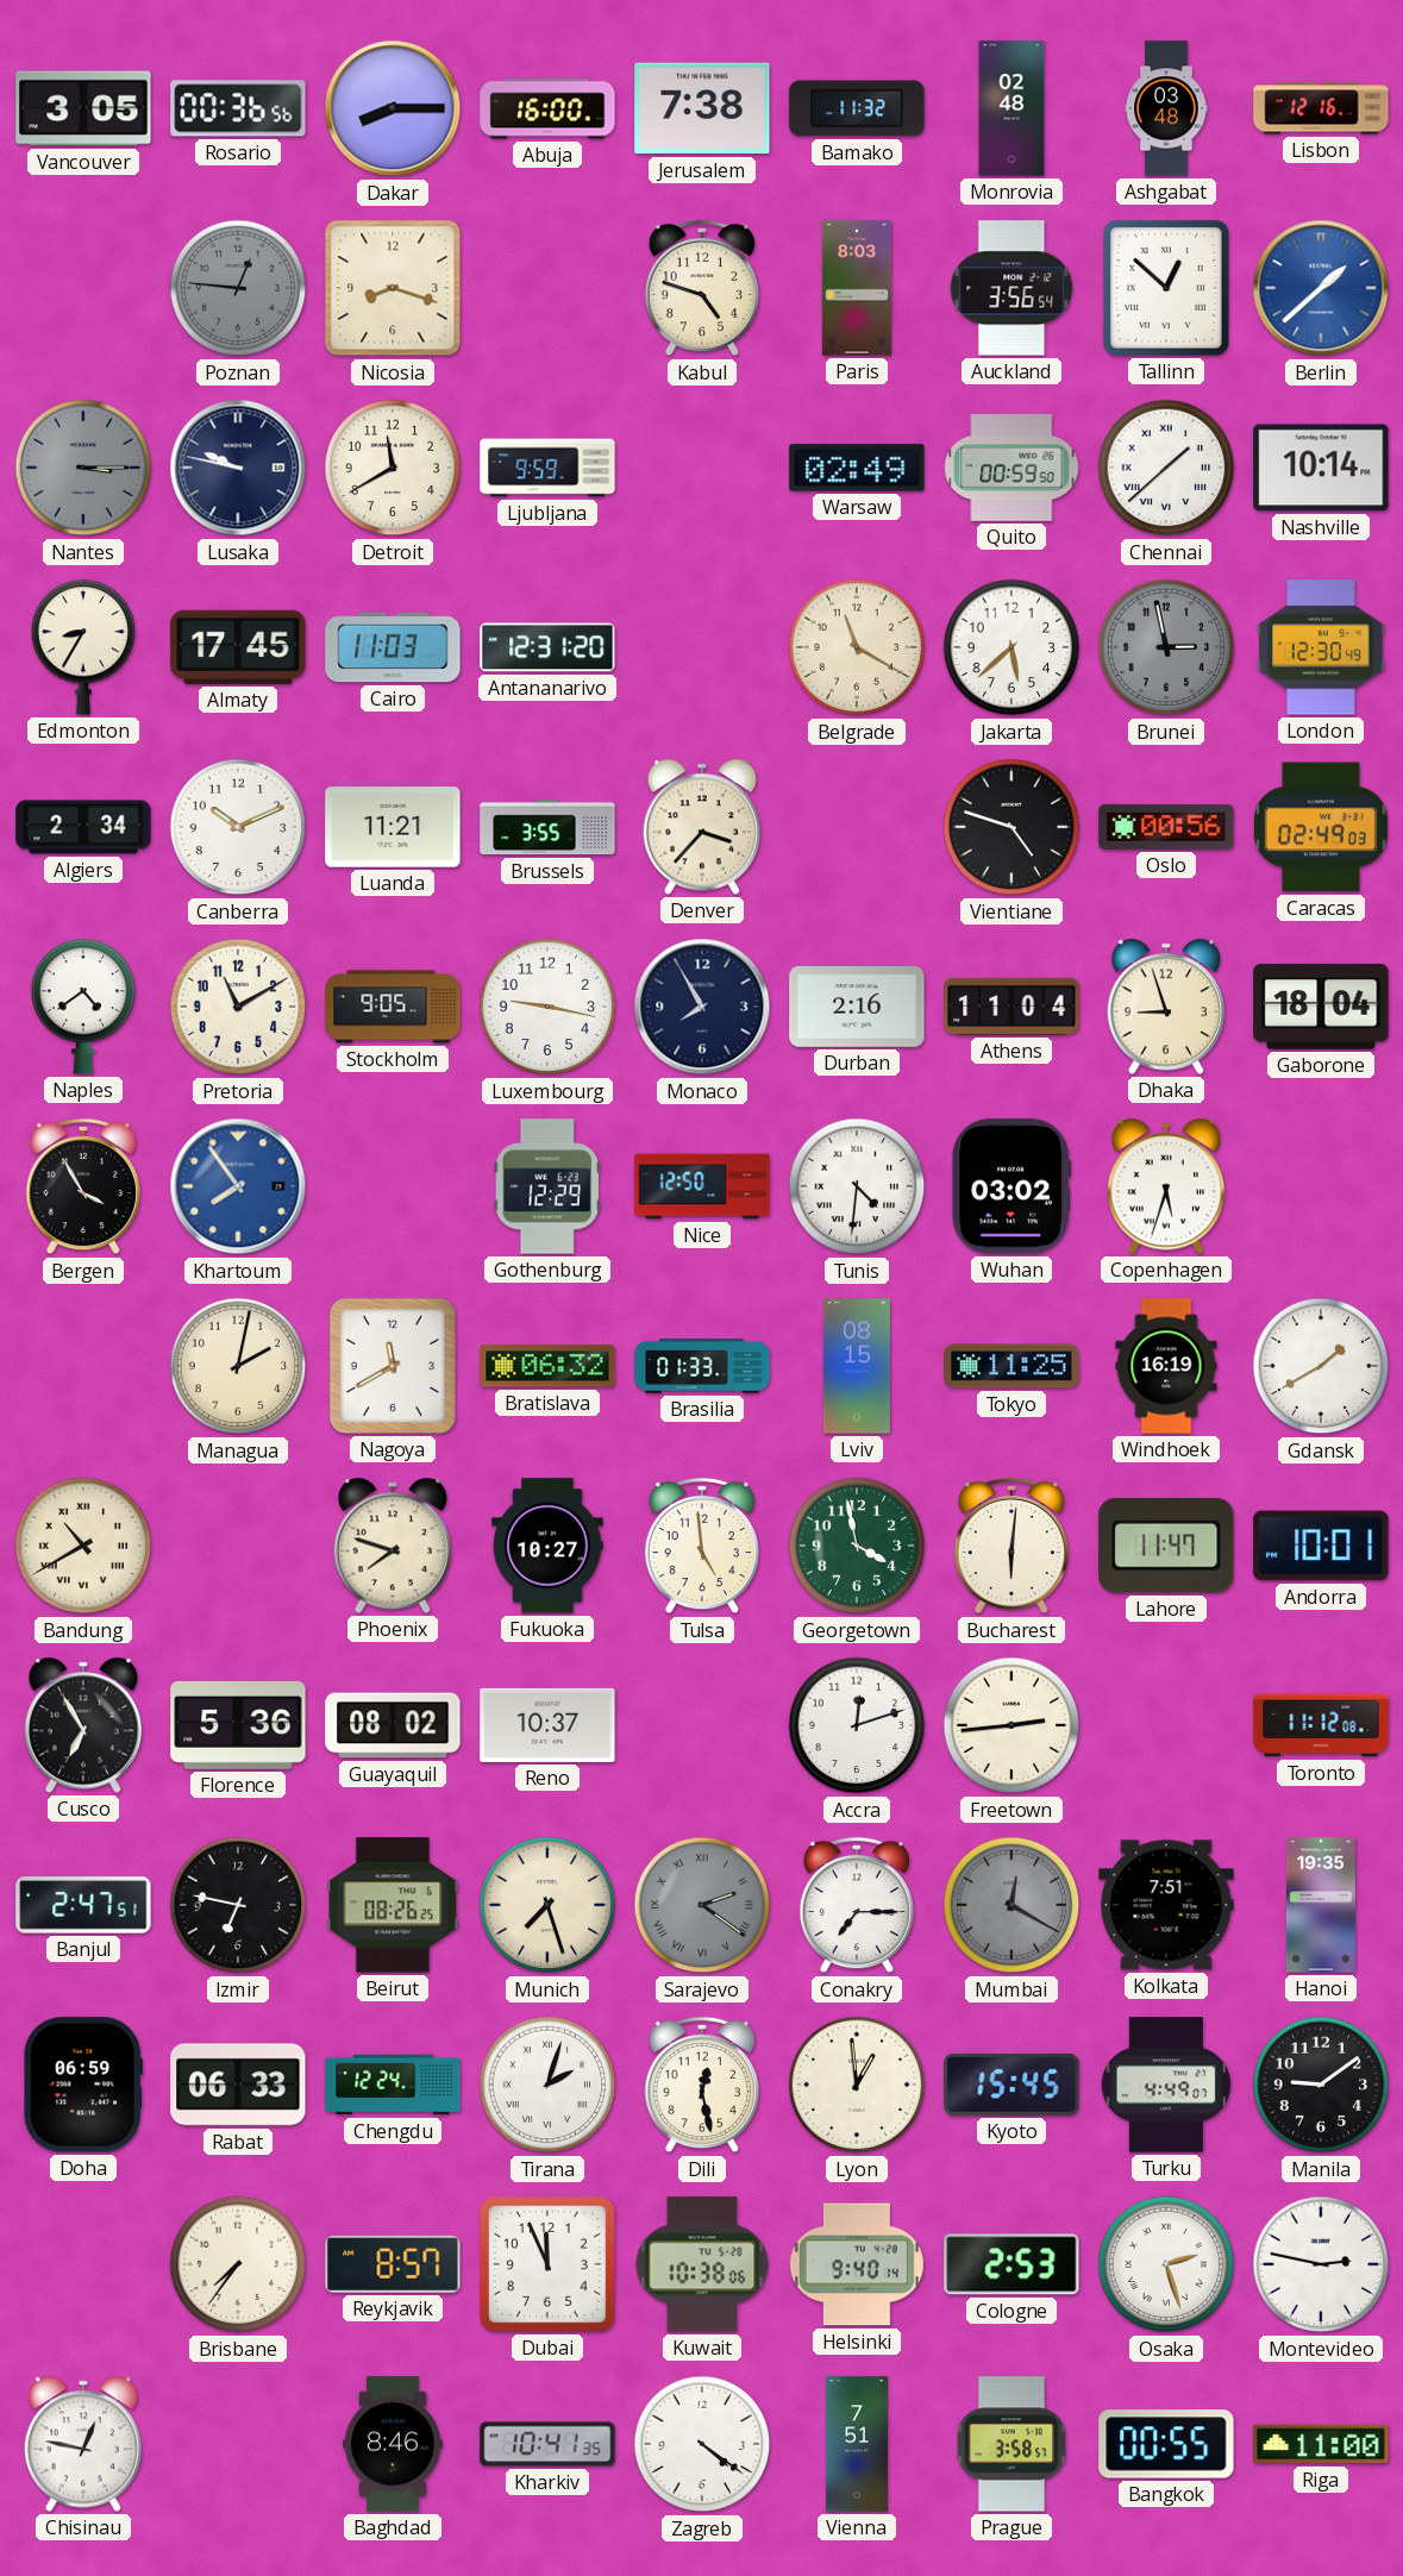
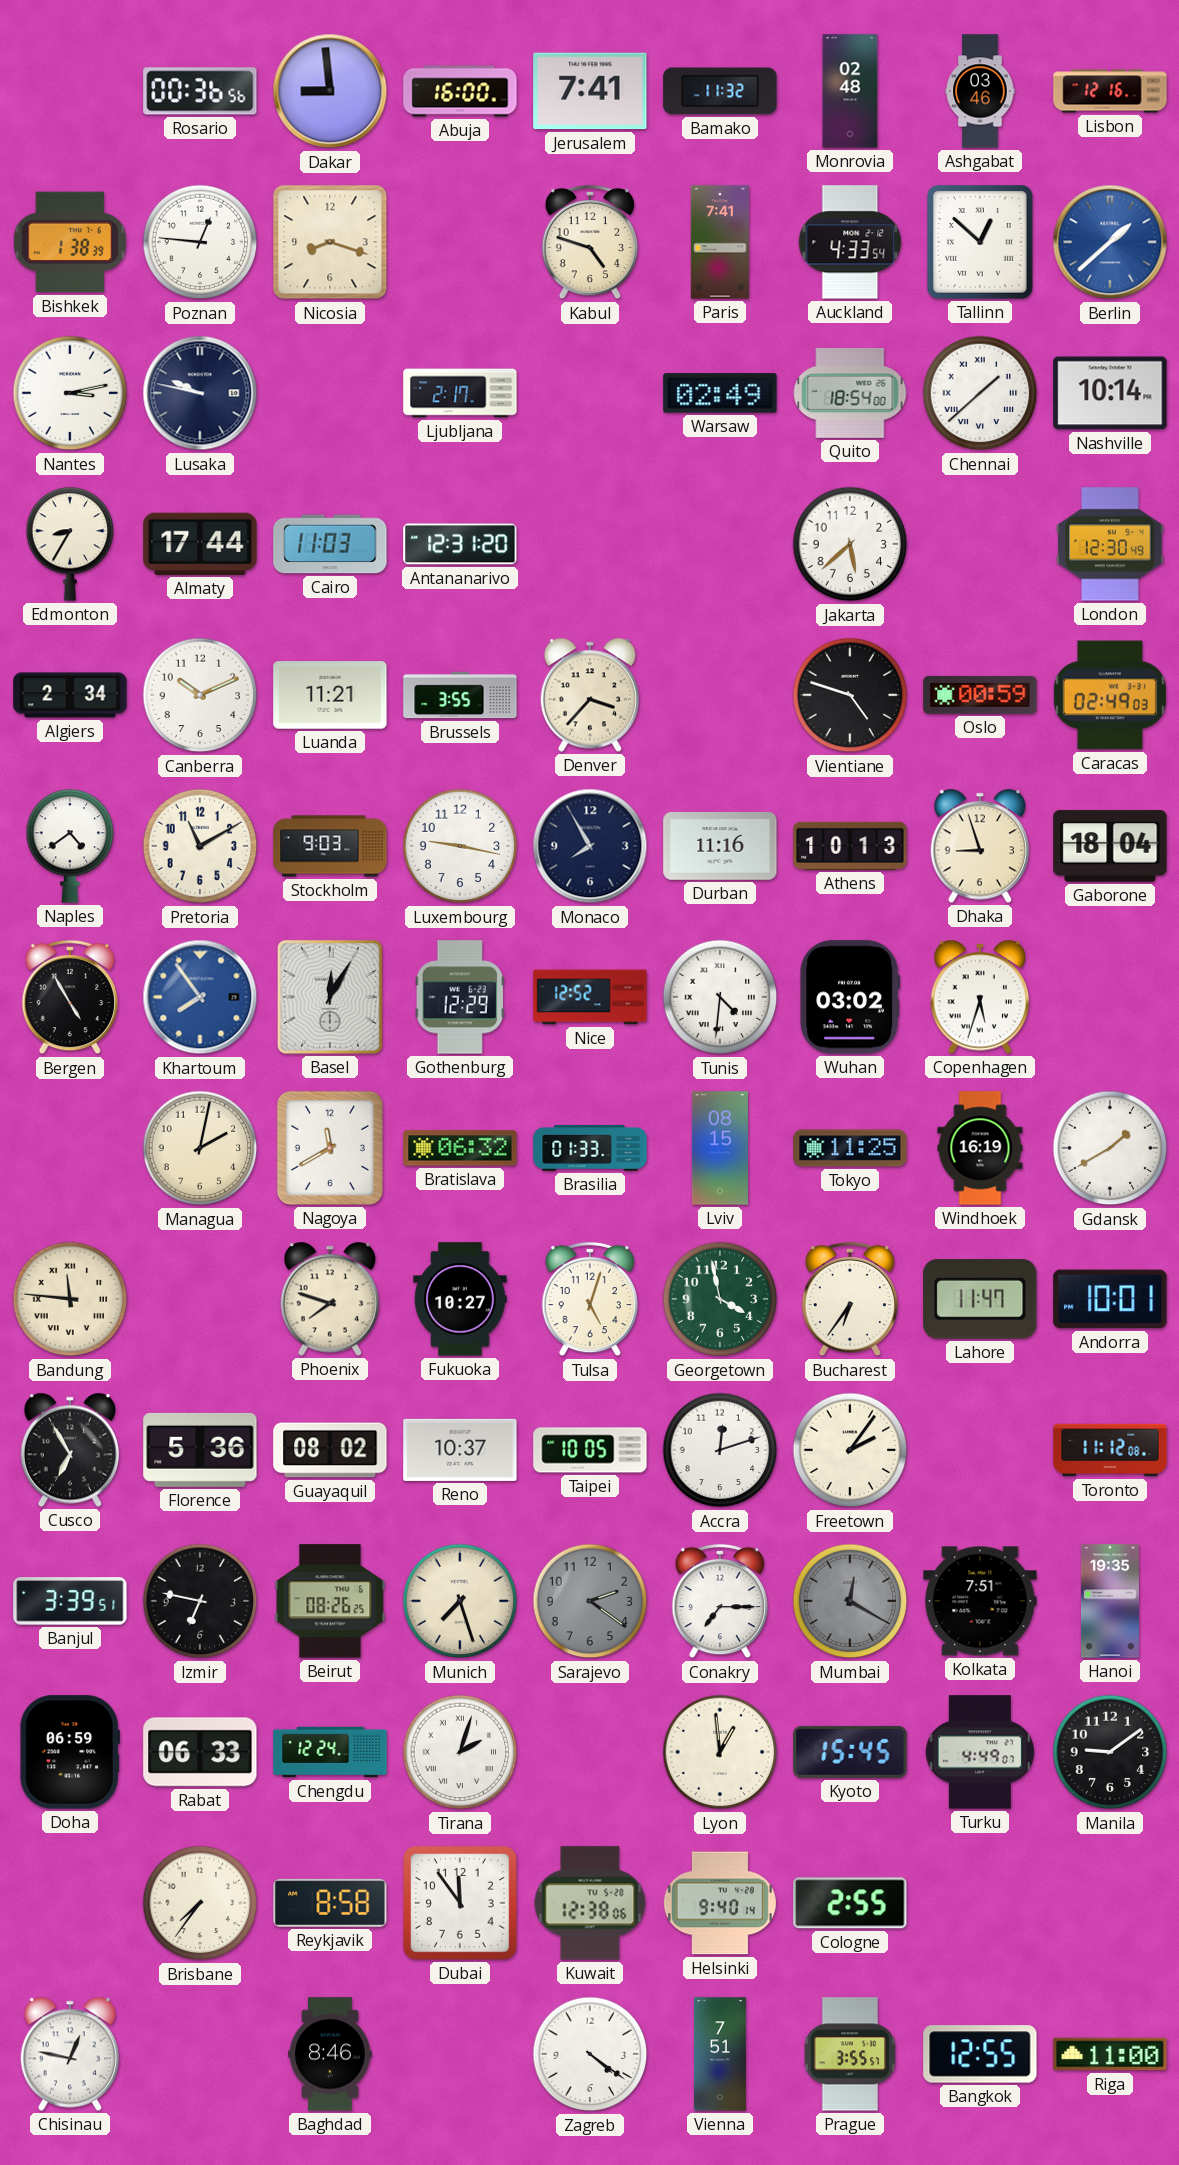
Vancouver: 3:05 -> none
Dakar: 8:15 -> 8:59
Jerusalem: 7:38 -> 7:41
Ashgabat: 03:48 -> 03:46
Bishkek: none -> 1:38
Poznan dial: grey -> white
Paris: 8:03 -> 7:41
Auckland: 3:56 -> 4:33
Nantes: 3:15 -> 3:13
Nantes dial: grey -> white
Detroit: 11:40 -> none
Ljubljana: 9:59 -> 2:17
Quito: 00:59 -> 18:54
Almaty: 17:45 -> 17:44
Belgrade: 11:20 -> none
Brunei: 2:58 -> none
Oslo: 00:56 -> 00:59
Stockholm: 9:05 -> 9:03
Durban: 2:16 -> 11:16
Athens: 11:04 -> 10:13
Bergen: 3:55 -> 4:55
Basel: none -> 12:05
Nice: 12:50 -> 12:52
Bandung: 10:40 -> 11:46
Tulsa: 4:59 -> 5:03
Bucharest: 6:01 -> 6:36
Taipei: none -> 10:05
Freetown: 2:44 -> 2:06
Banjul: 2:47 -> 3:39
Sarajevo numerals: Roman -> Arabic
Dili: 12:28 -> none
Reykjavik: 8:57 -> 8:58
Dubai: 11:56 -> 11:54
Kuwait: 10:38 -> 12:38
Cologne: 2:53 -> 2:55
Osaka: 2:27 -> none
Montevideo: 2:47 -> none
Kharkiv: 10:41 -> none
Prague: 3:58 -> 3:55
Bangkok: 00:55 -> 12:55
